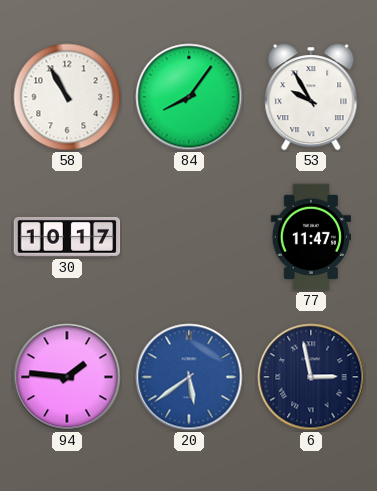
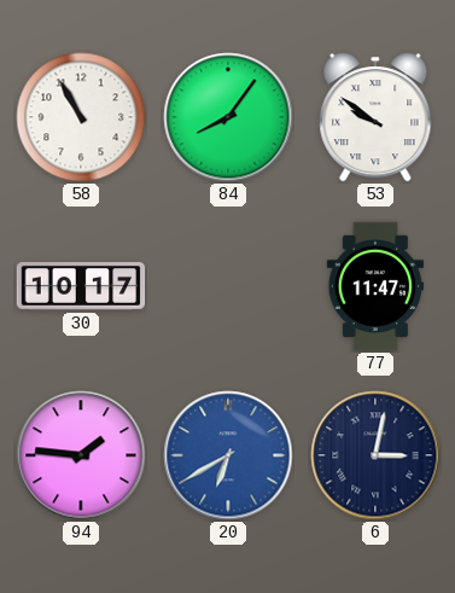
53: 9:55 -> 9:51
20: 5:39 -> 6:40
6: 2:58 -> 3:02
